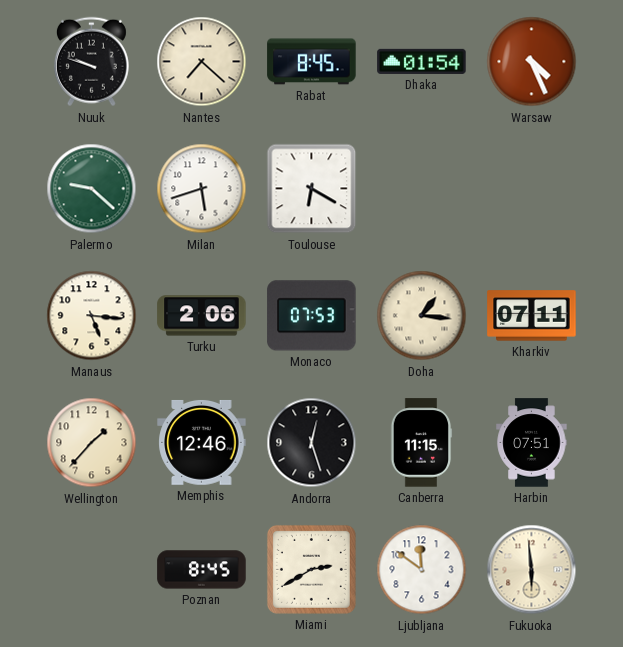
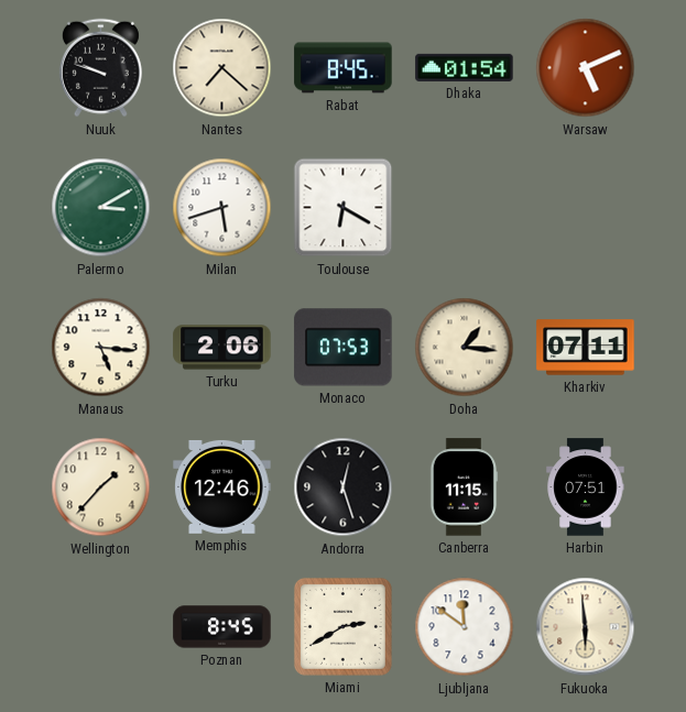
Warsaw: 4:26 -> 5:11
Palermo: 9:22 -> 3:10
